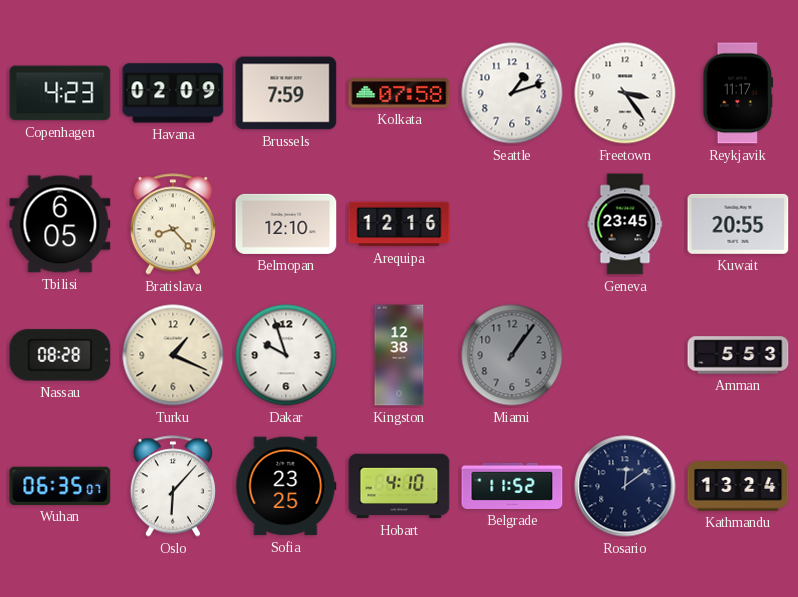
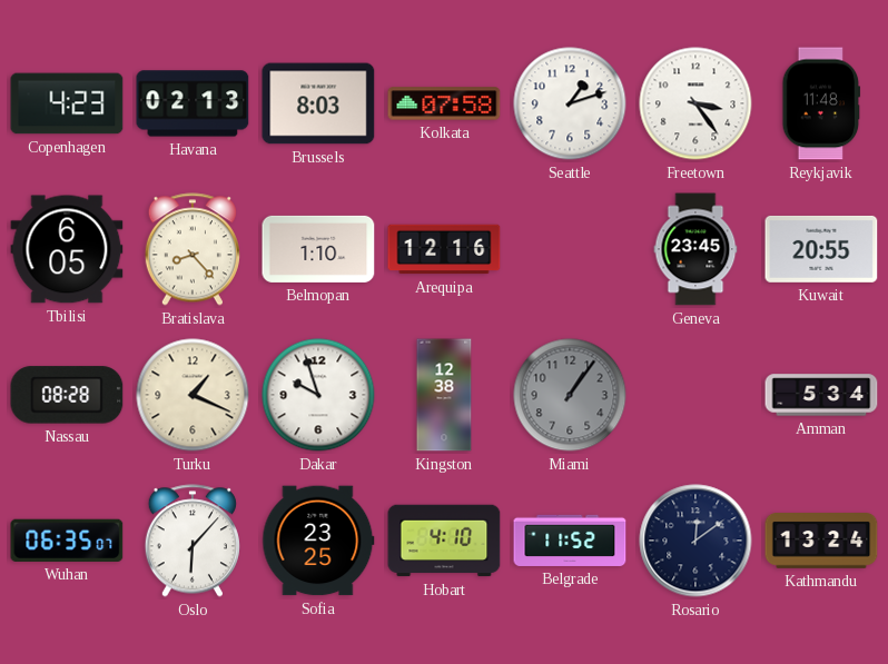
Havana: 02:09 -> 02:13
Brussels: 7:59 -> 8:03
Reykjavik: 11:17 -> 11:48
Belmopan: 12:10 -> 1:10
Amman: 5:53 -> 5:34
